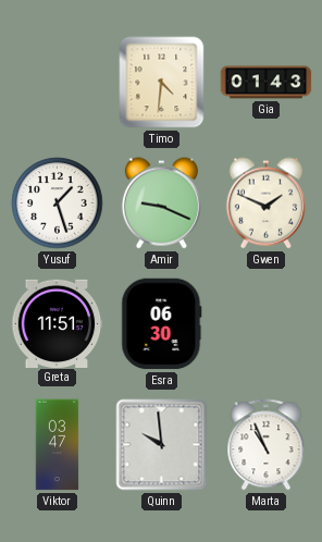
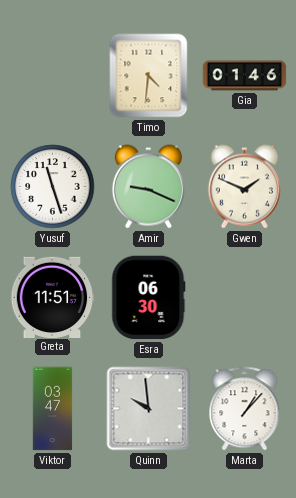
Gia: 01:43 -> 01:46
Yusuf: 1:27 -> 11:27
Marta: 10:56 -> 1:07
